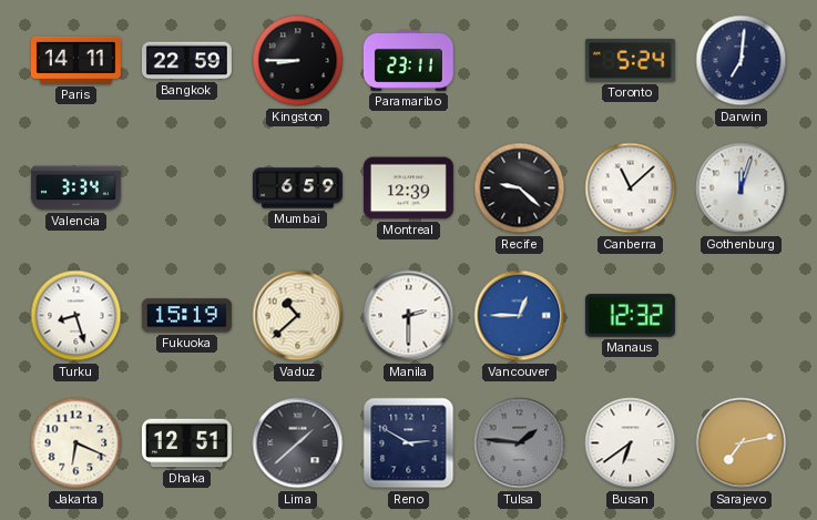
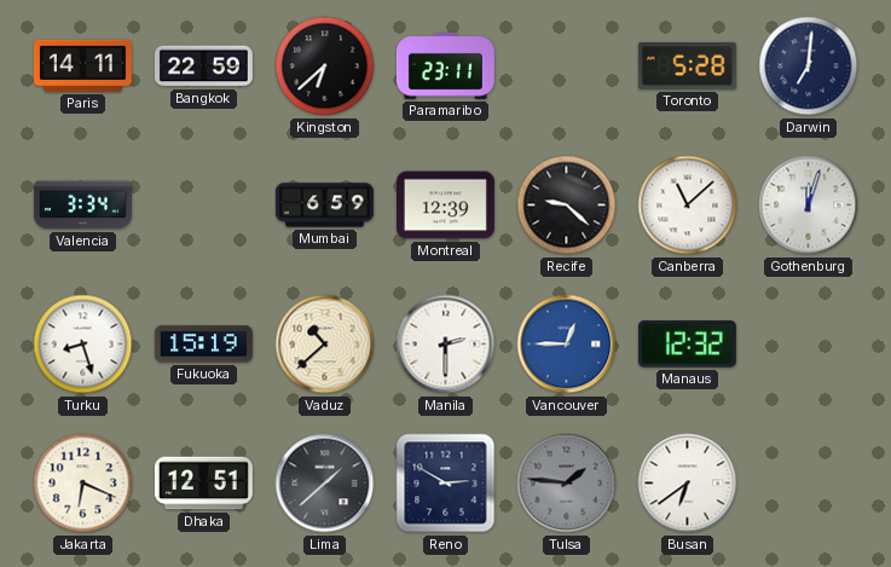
Kingston: 8:45 -> 6:38
Toronto: 5:24 -> 5:28
Sarajevo: 7:13 -> none
